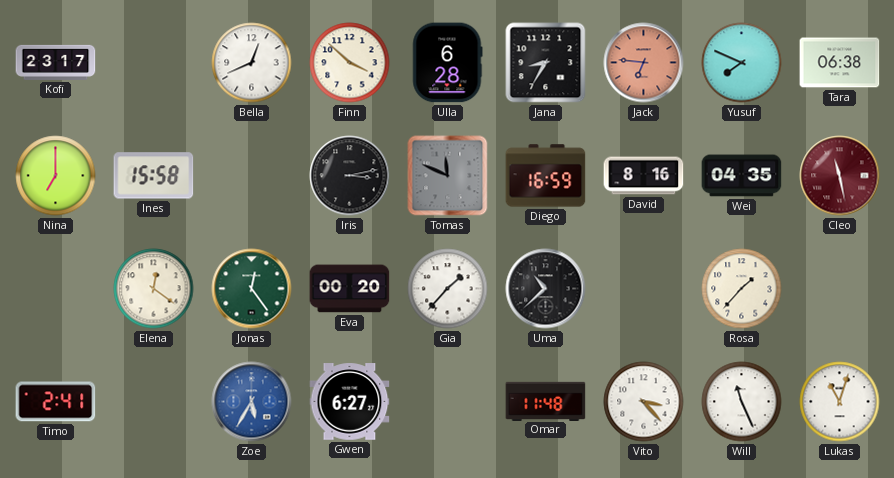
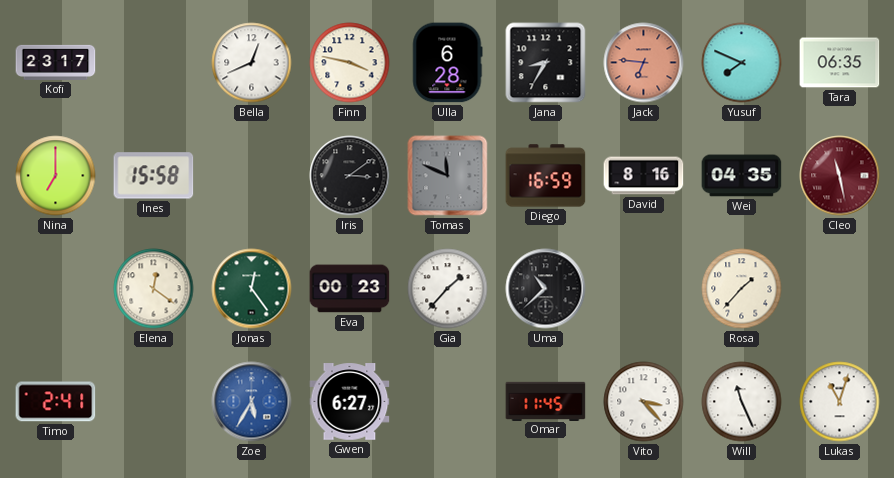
Finn: 3:52 -> 3:47
Tara: 06:38 -> 06:35
Iris: 3:13 -> 3:09
Eva: 00:20 -> 00:23
Omar: 11:48 -> 11:45
